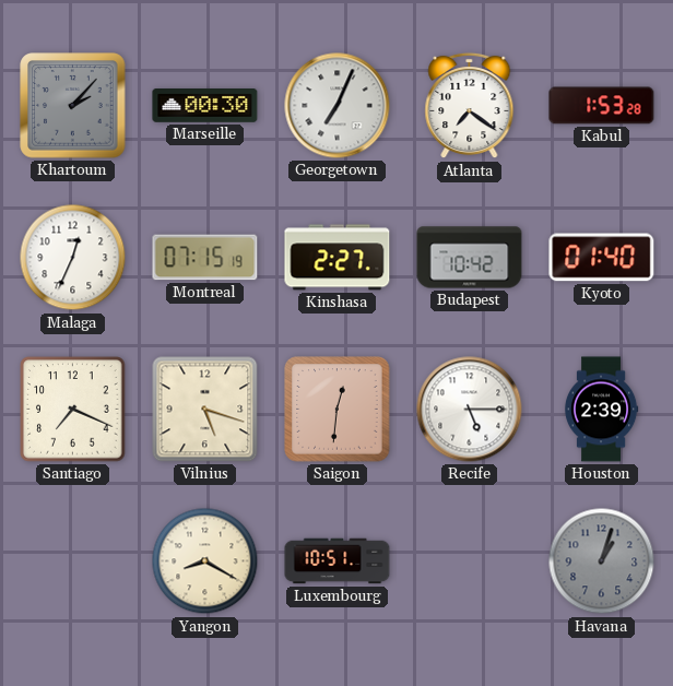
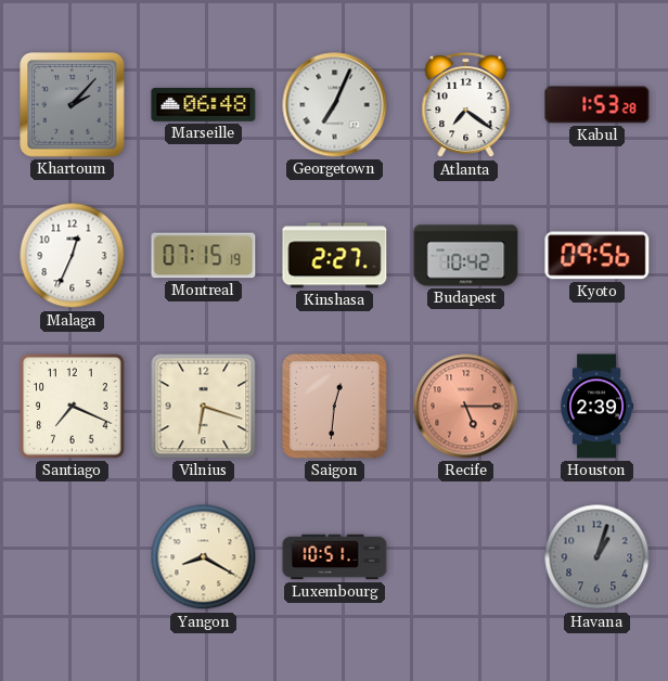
Marseille: 00:30 -> 06:48
Kyoto: 01:40 -> 09:56
Vilnius: 5:18 -> 6:18
Recife dial: white -> salmon
